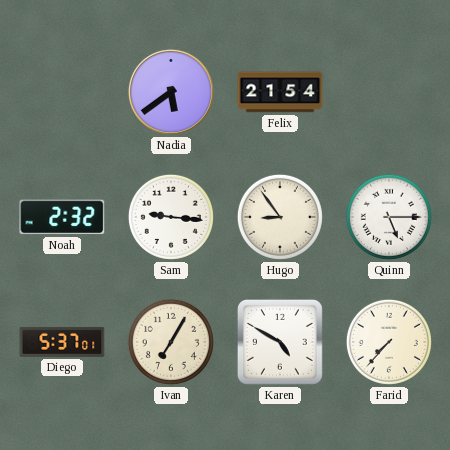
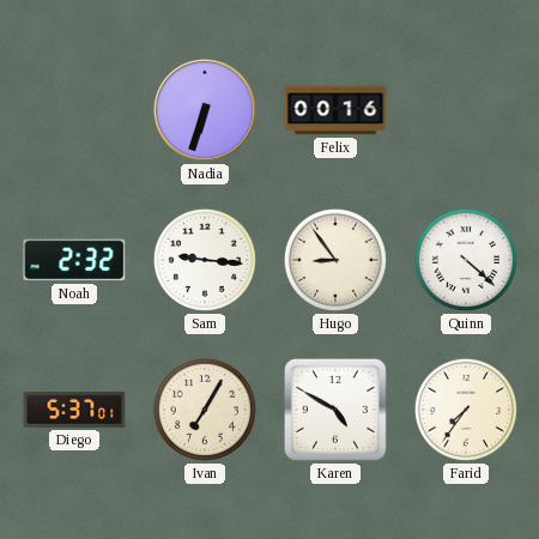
Nadia: 5:39 -> 6:33
Felix: 21:54 -> 00:16
Quinn: 5:15 -> 4:22
Farid: 7:37 -> 7:36
